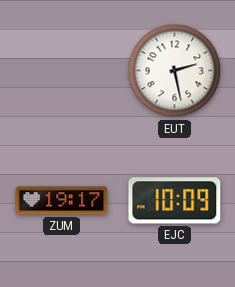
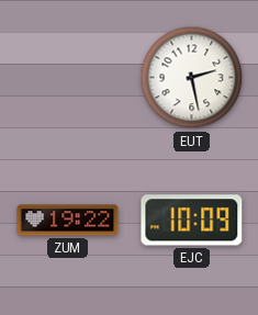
ZUM: 19:17 -> 19:22
